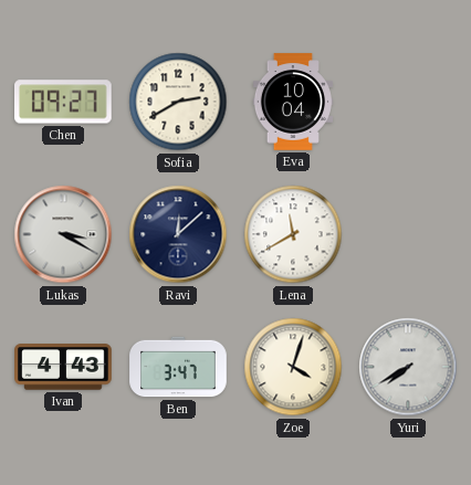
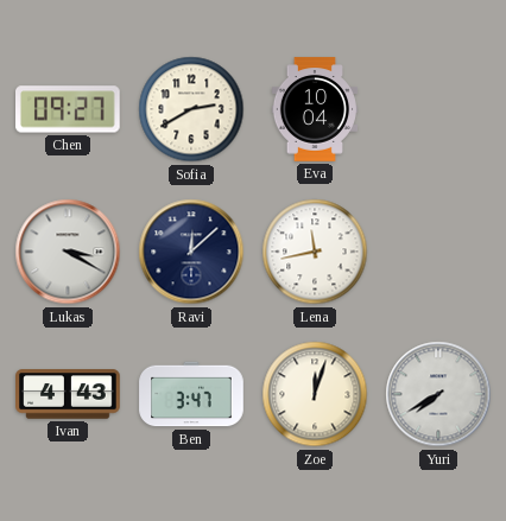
Lena: 11:40 -> 11:43
Zoe: 4:03 -> 12:03
